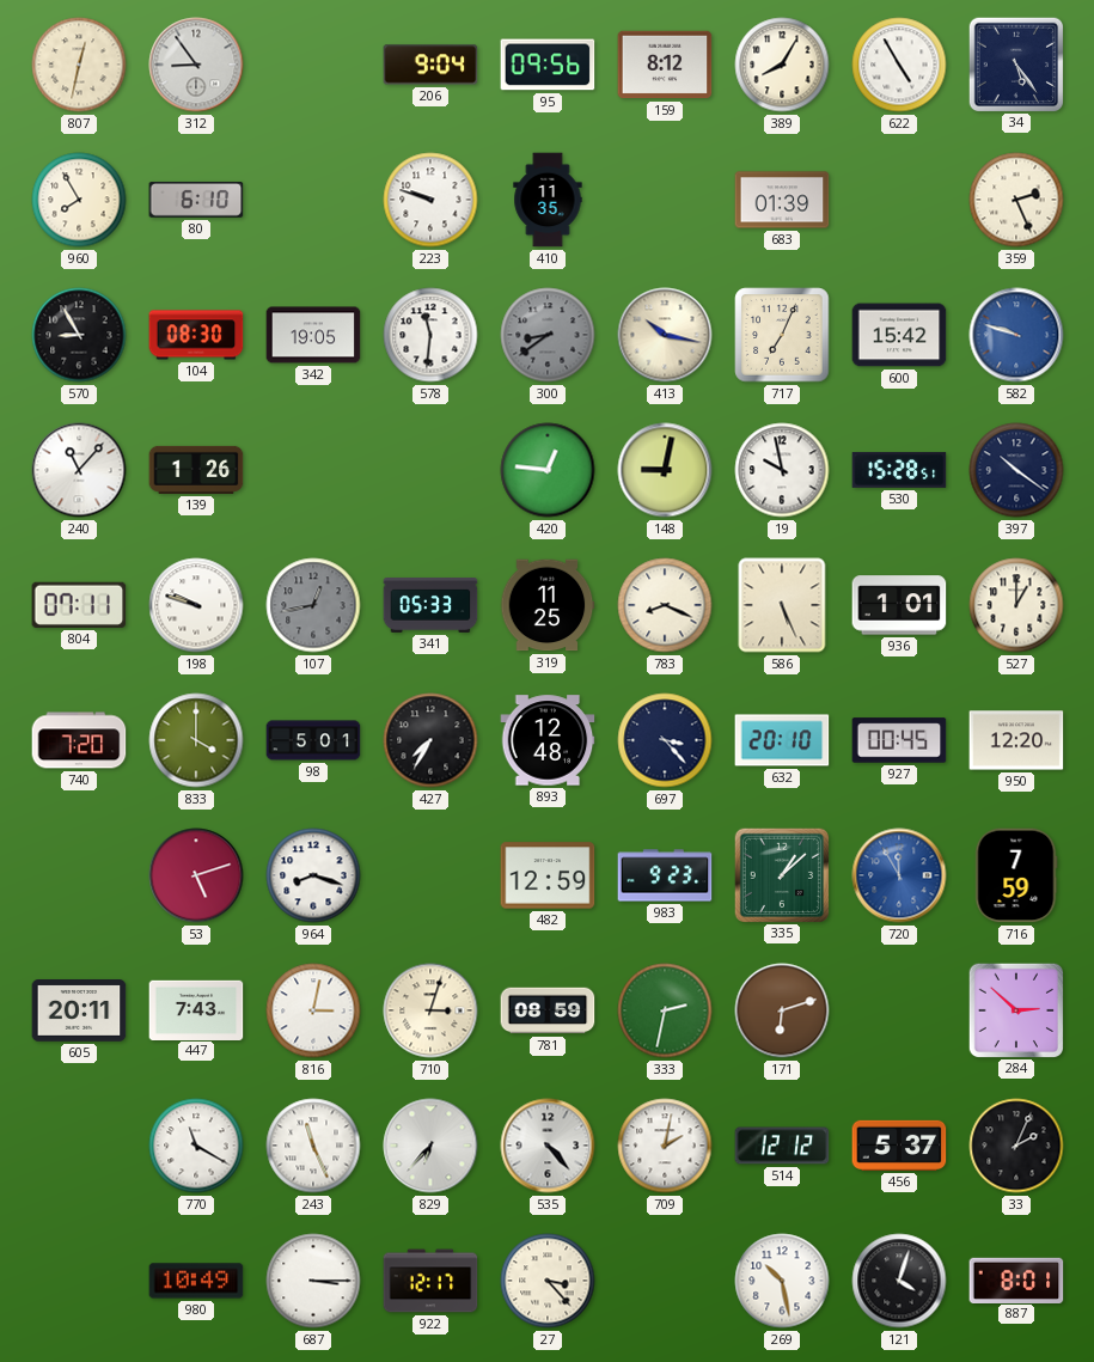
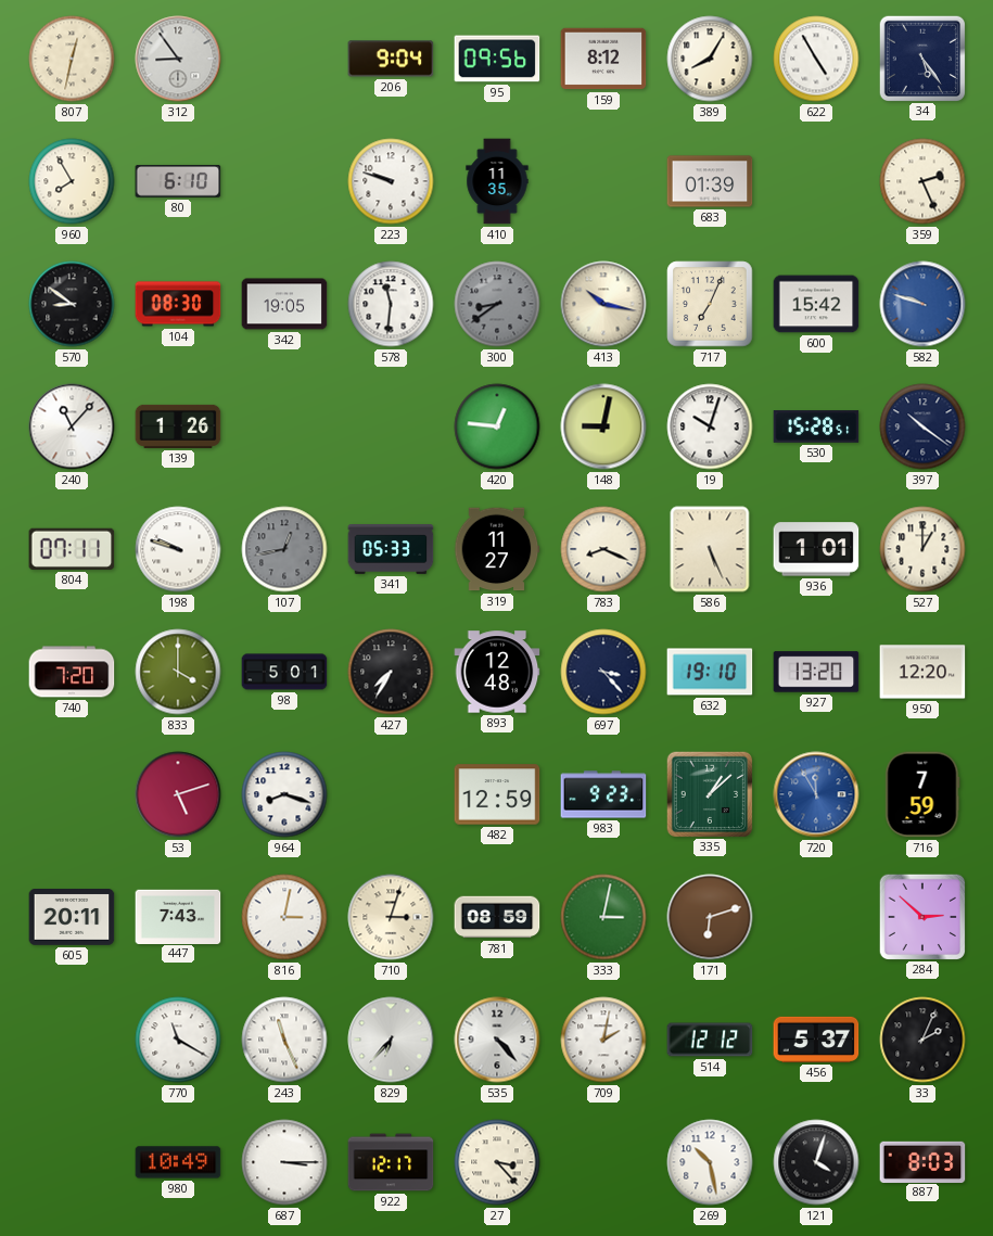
570: 8:55 -> 8:51
19: 9:58 -> 10:03
319: 11:25 -> 11:27
632: 20:10 -> 19:10
927: 00:45 -> 13:20
333: 2:32 -> 3:02
887: 8:01 -> 8:03
